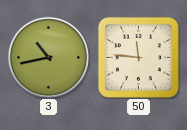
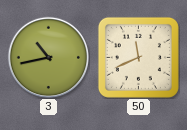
50: 11:46 -> 11:41
